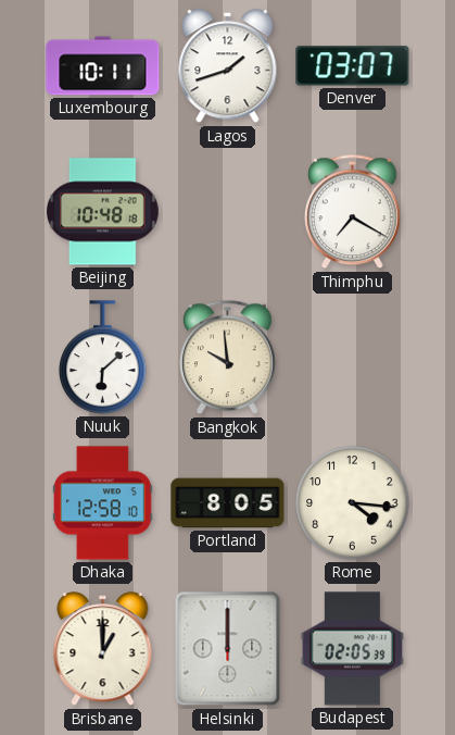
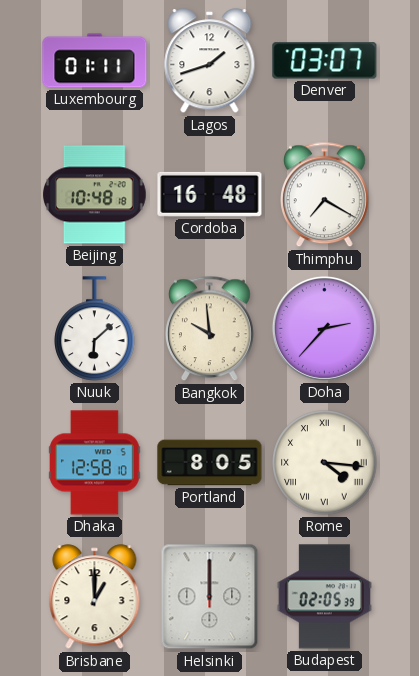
Luxembourg: 10:11 -> 01:11
Cordoba: none -> 16:48
Doha: none -> 2:37
Rome numerals: Arabic -> Roman
